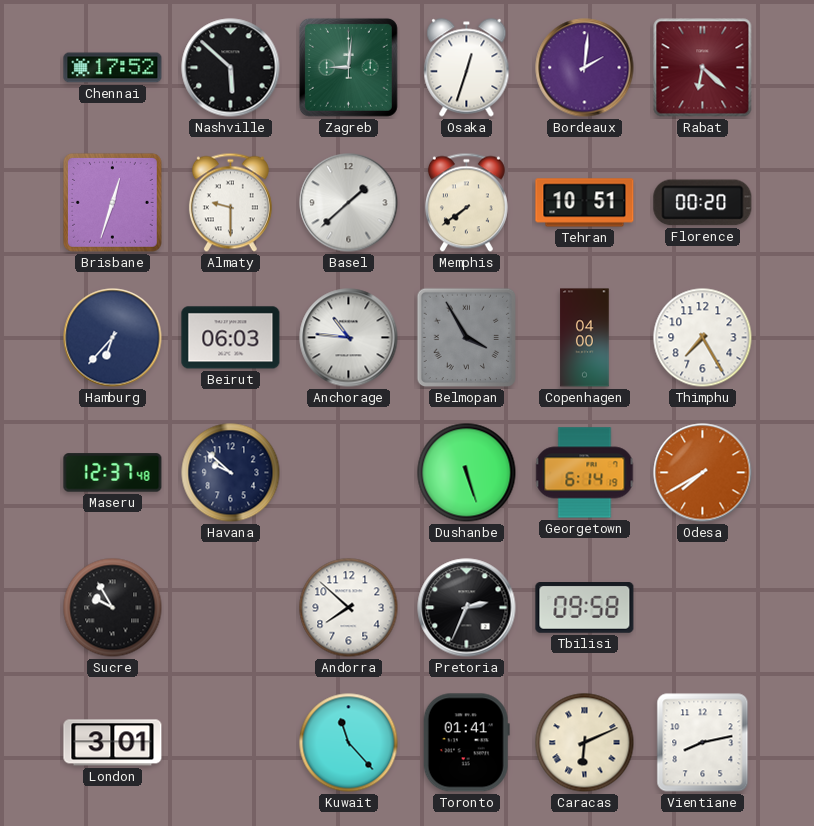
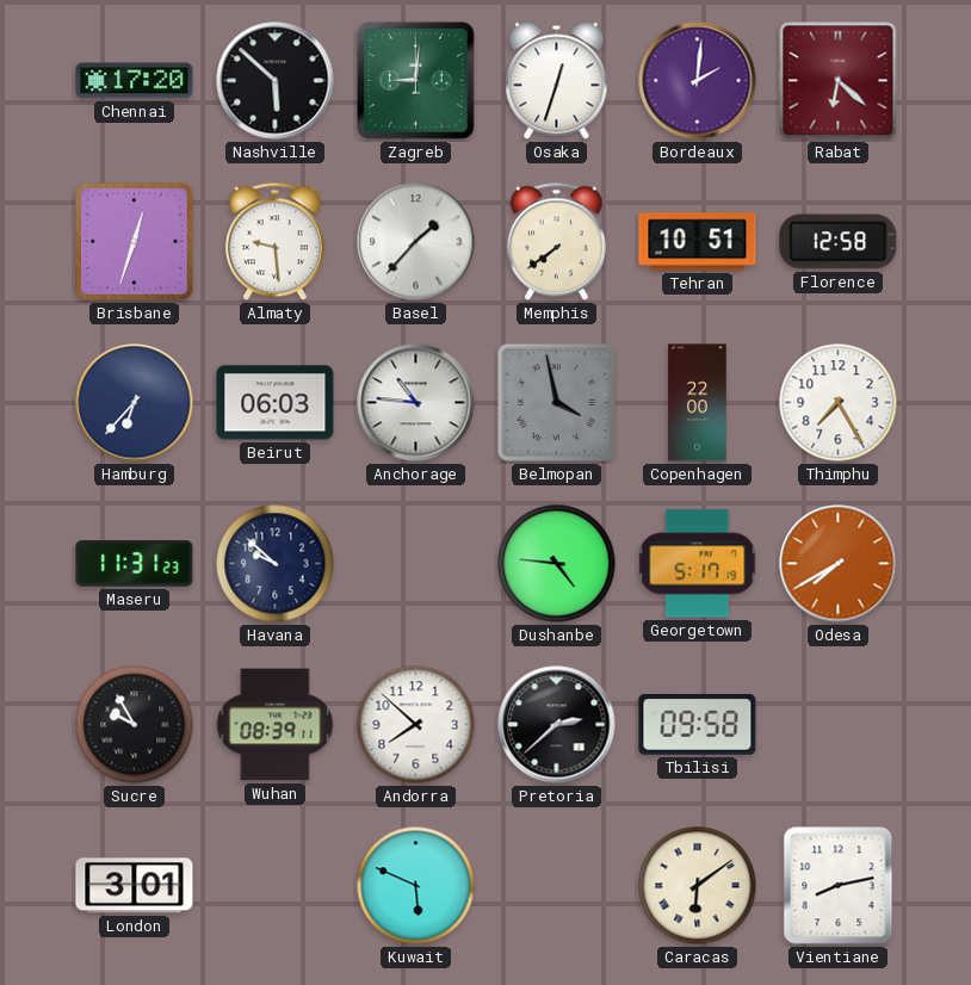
Chennai: 17:52 -> 17:20
Almaty: 9:30 -> 9:29
Basel: 1:38 -> 1:37
Florence: 00:20 -> 12:58
Belmopan: 3:55 -> 3:58
Copenhagen: 04:00 -> 22:00
Maseru: 12:37 -> 11:31
Dushanbe: 5:27 -> 4:46
Georgetown: 6:14 -> 5:17
Wuhan: none -> 08:39
Pretoria: 2:34 -> 2:38
Kuwait: 11:23 -> 5:49
Toronto: 01:41 -> none
Caracas: 6:11 -> 6:09
